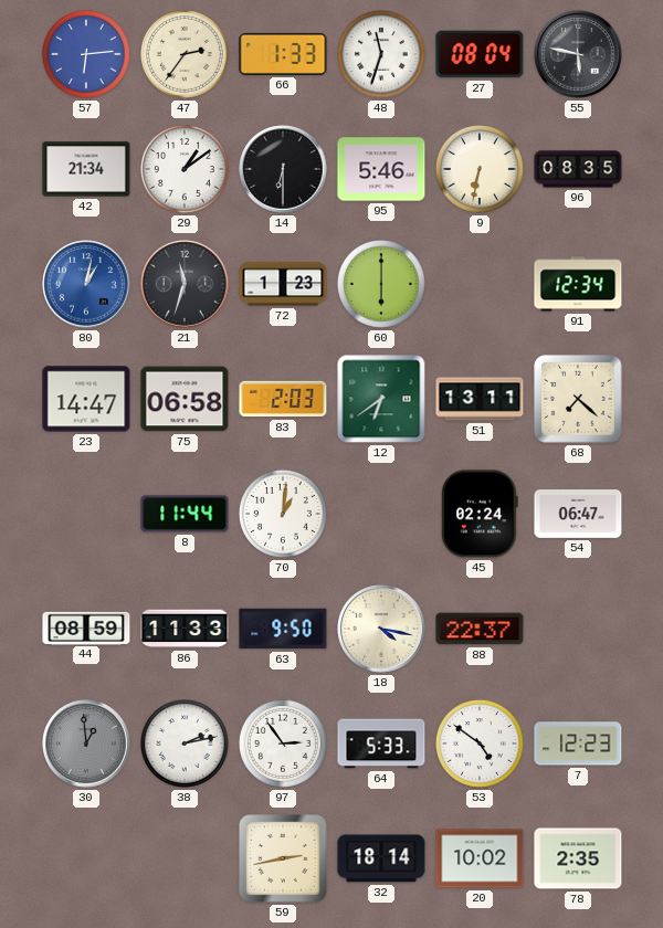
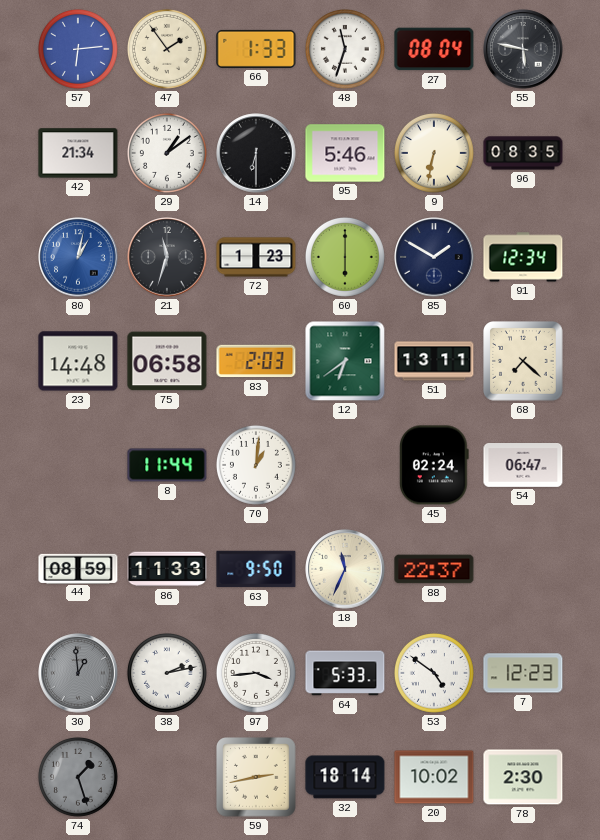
47: 2:36 -> 1:54
85: none -> 1:50
23: 14:47 -> 14:48
18: 4:17 -> 11:34
97: 2:54 -> 3:44
74: none -> 1:27
78: 2:35 -> 2:30
